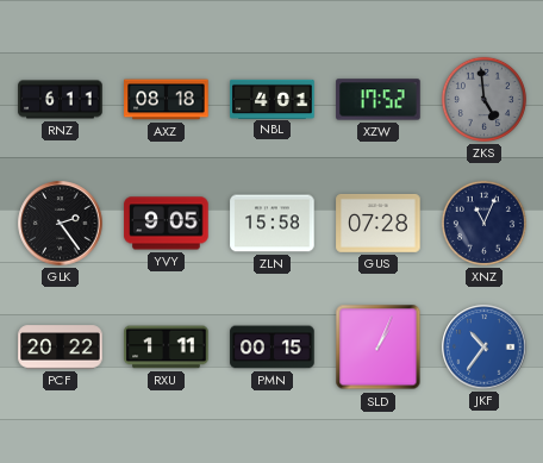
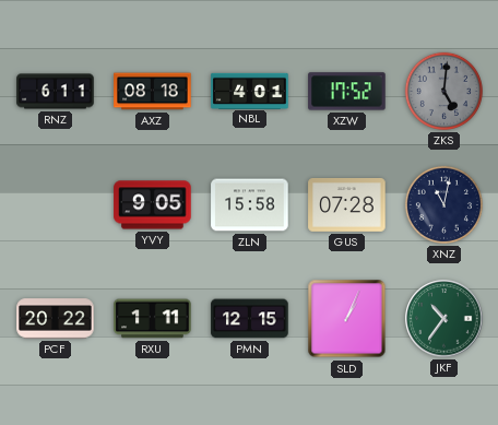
ZKS: 4:59 -> 5:01
GLK: 2:24 -> none
XNZ: 11:04 -> 11:02
PMN: 00:15 -> 12:15
JKF dial: blue -> green
